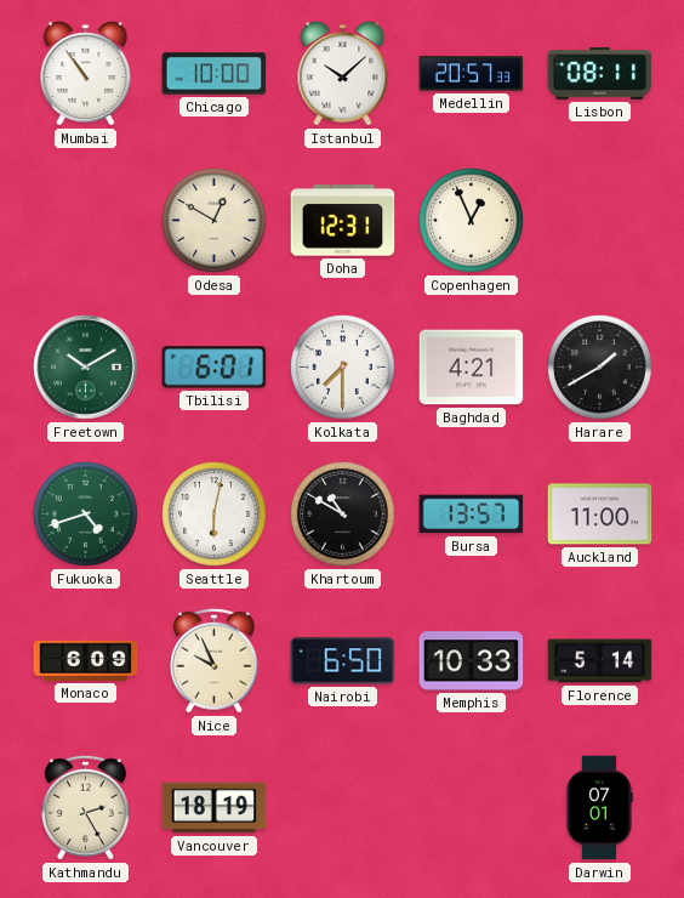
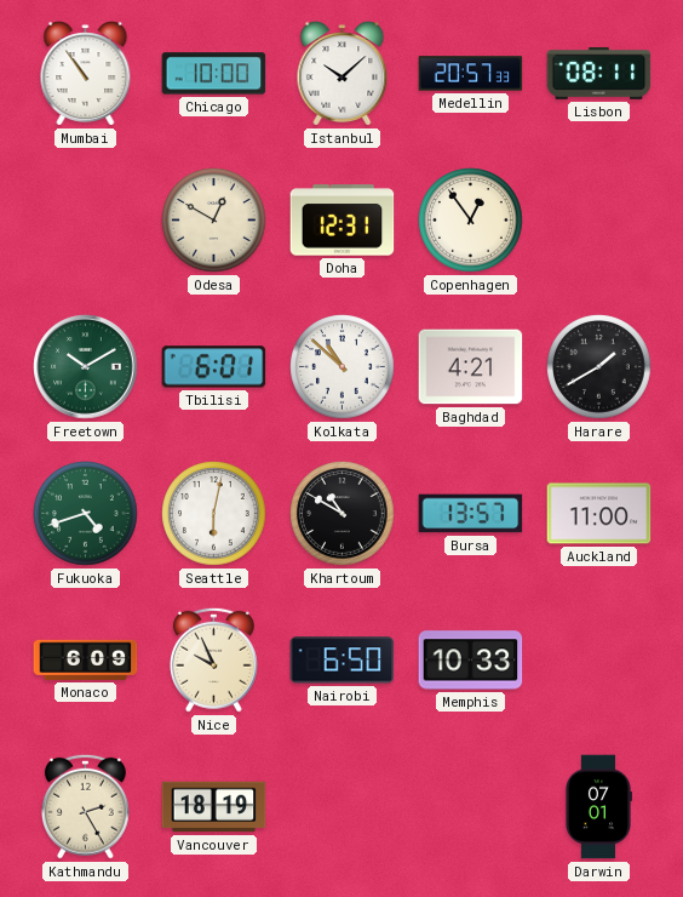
Copenhagen: 12:56 -> 12:54
Kolkata: 7:30 -> 10:52
Florence: 5:14 -> none
